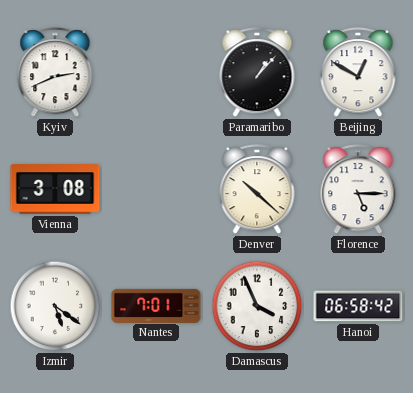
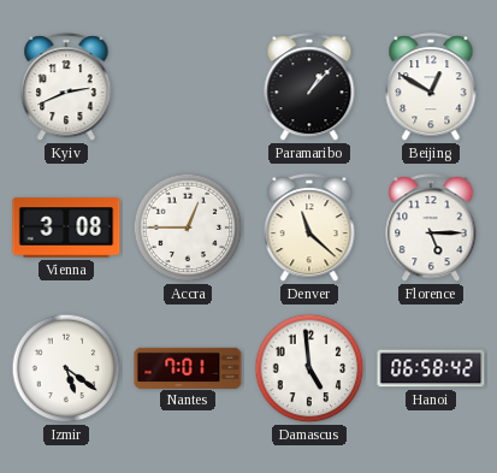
Accra: none -> 12:45
Denver: 10:22 -> 11:22
Damascus: 3:56 -> 4:59
